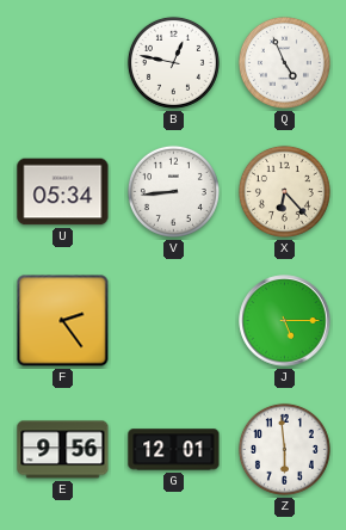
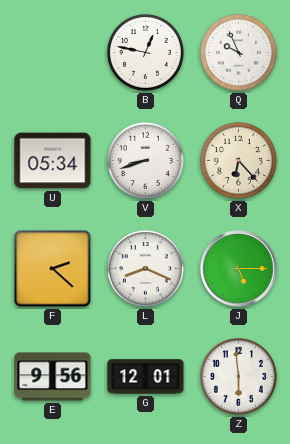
Q: 4:56 -> 9:56
V: 8:44 -> 8:42
F: 2:24 -> 2:22
L: none -> 8:19
